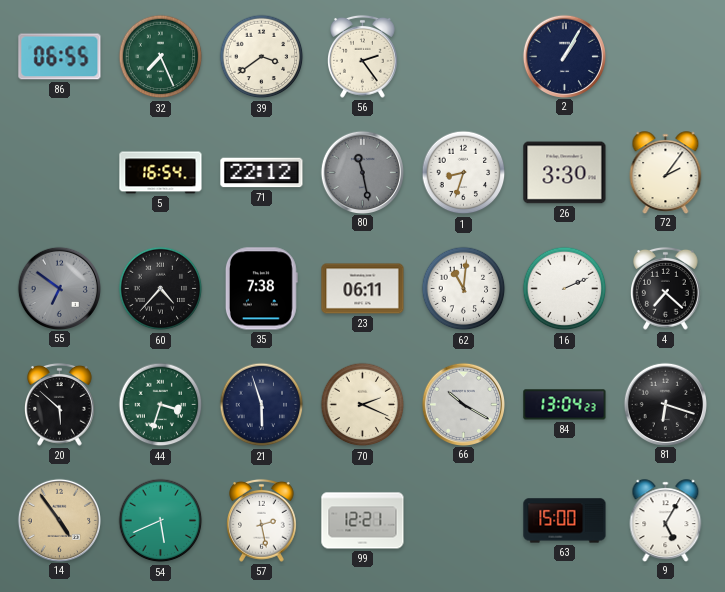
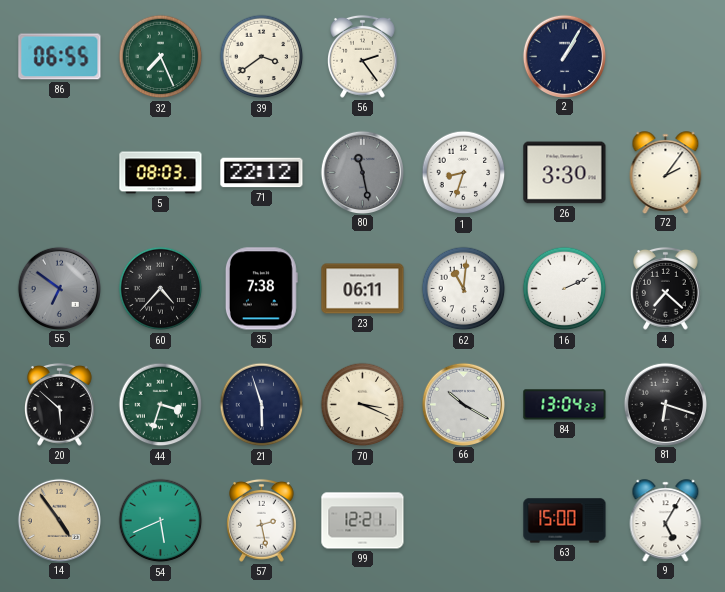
5: 16:54 -> 08:03
70: 2:19 -> 3:19
